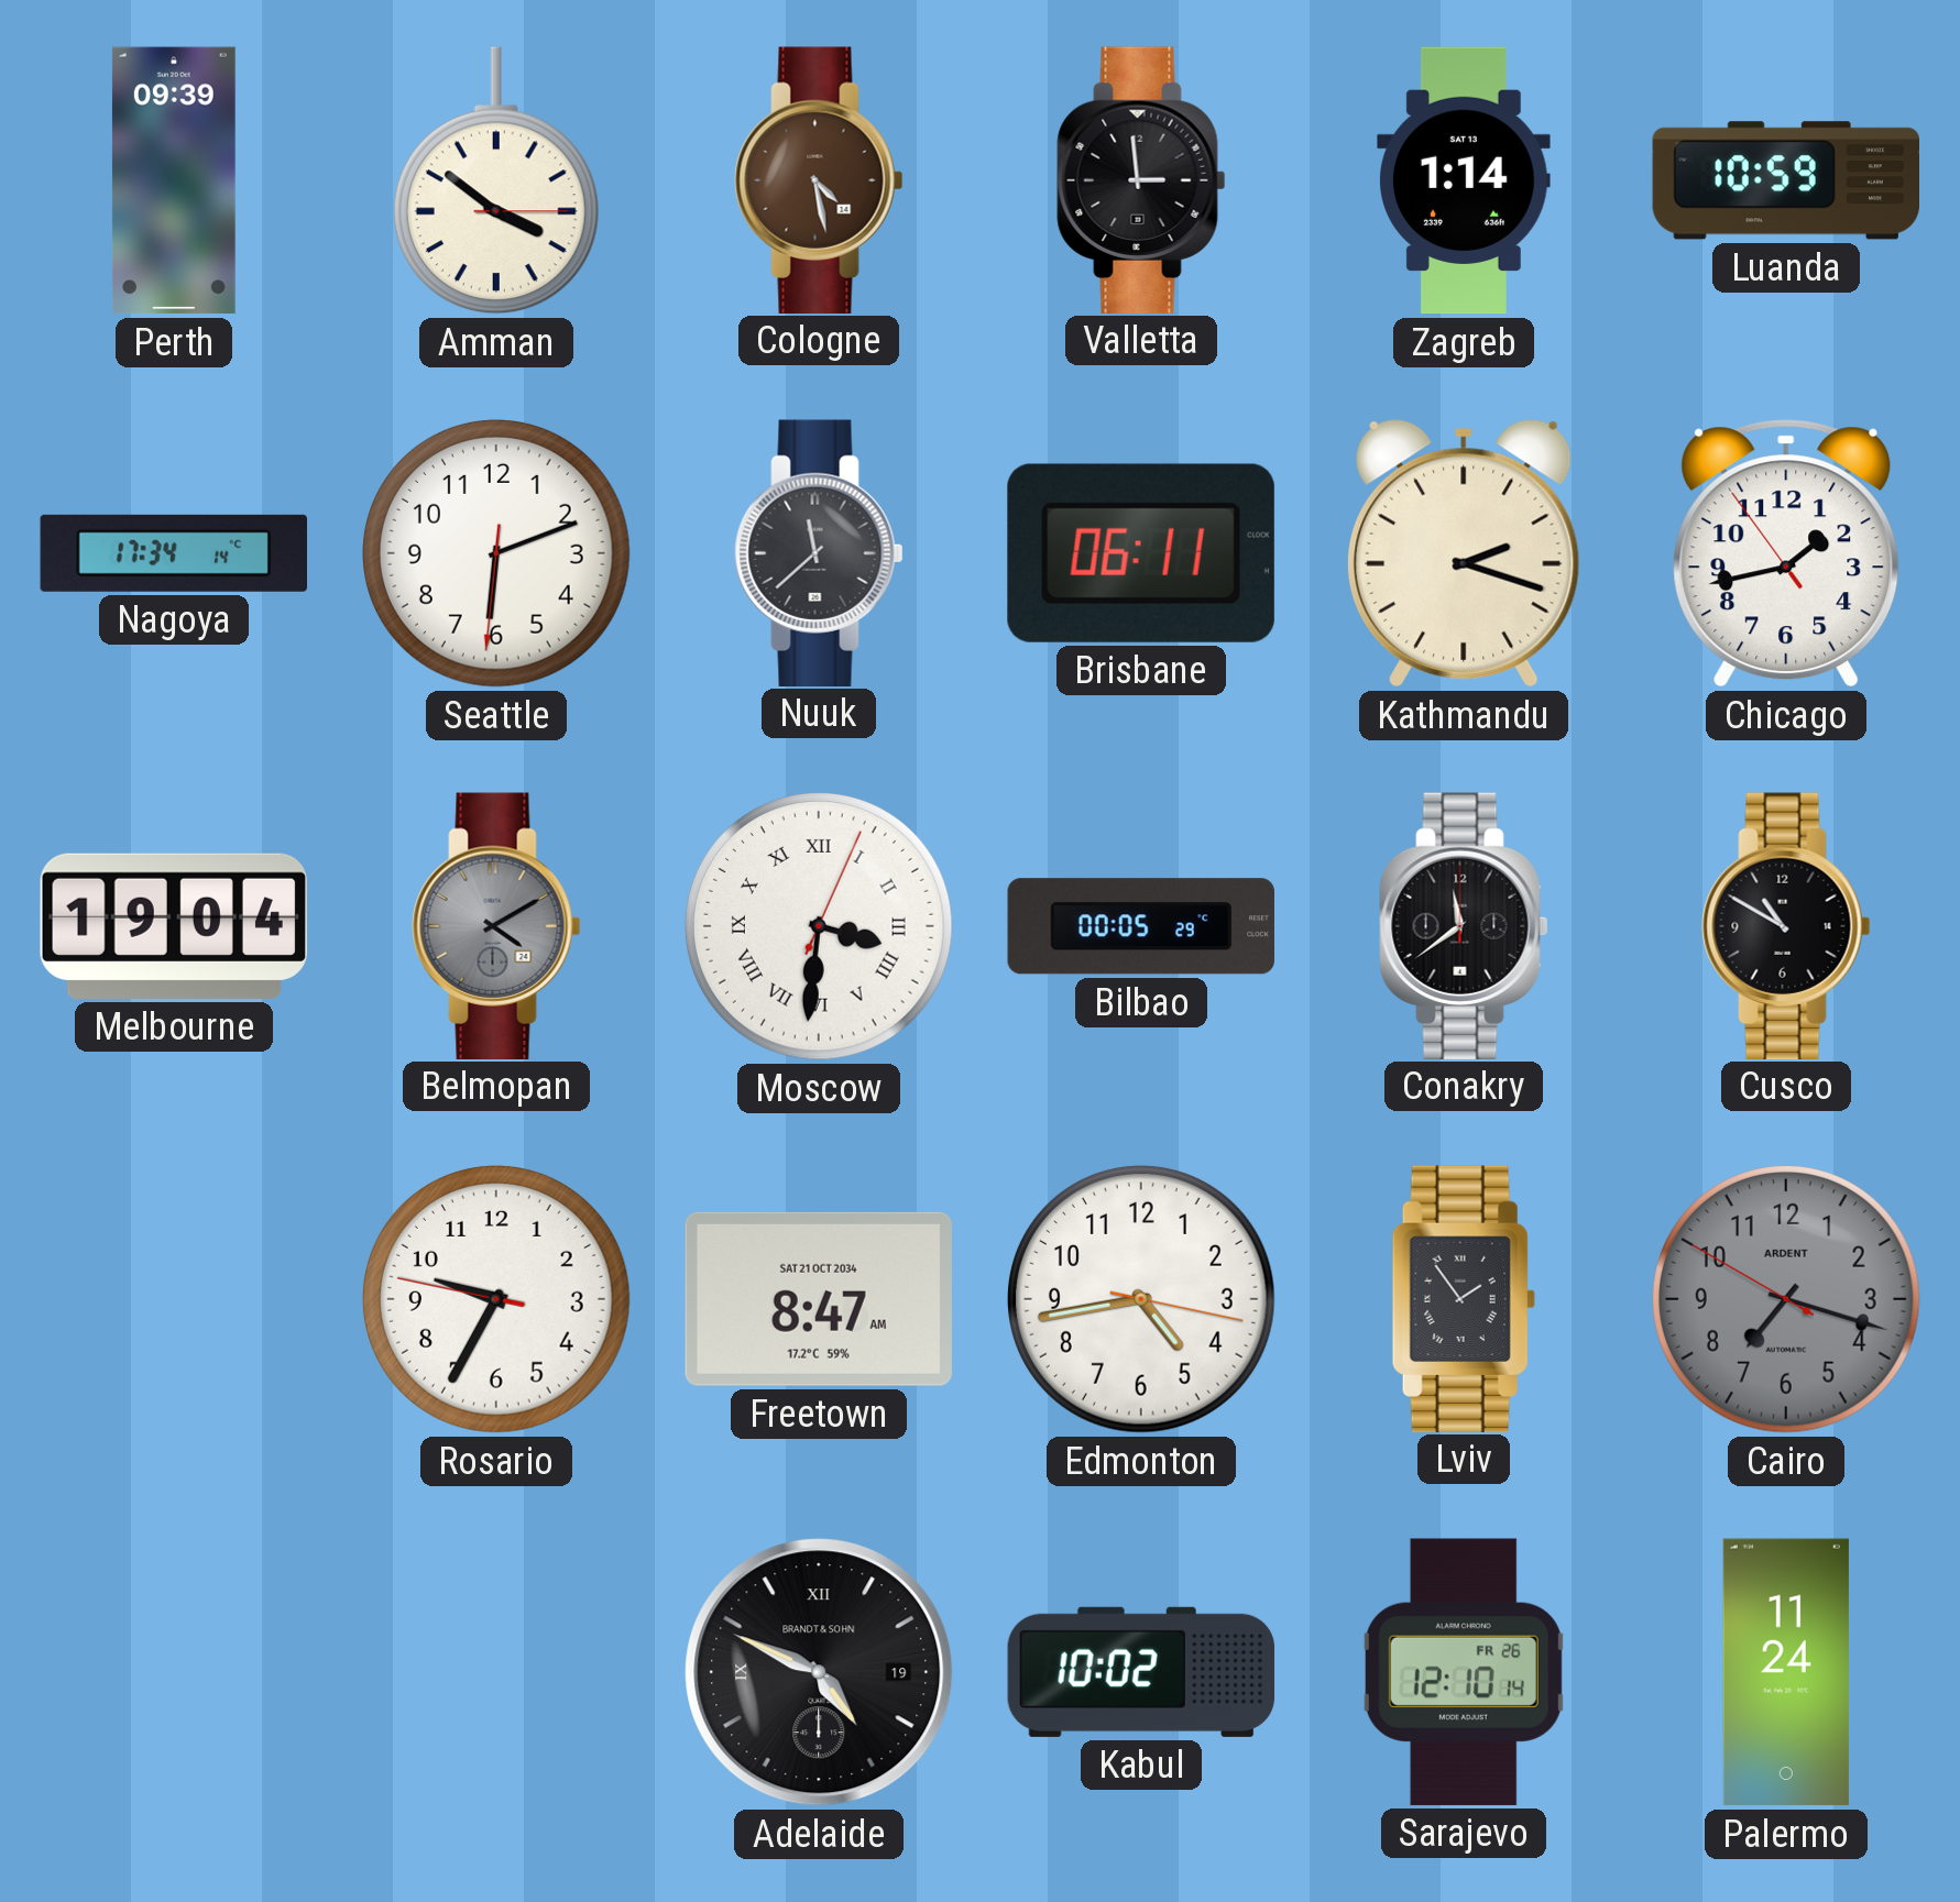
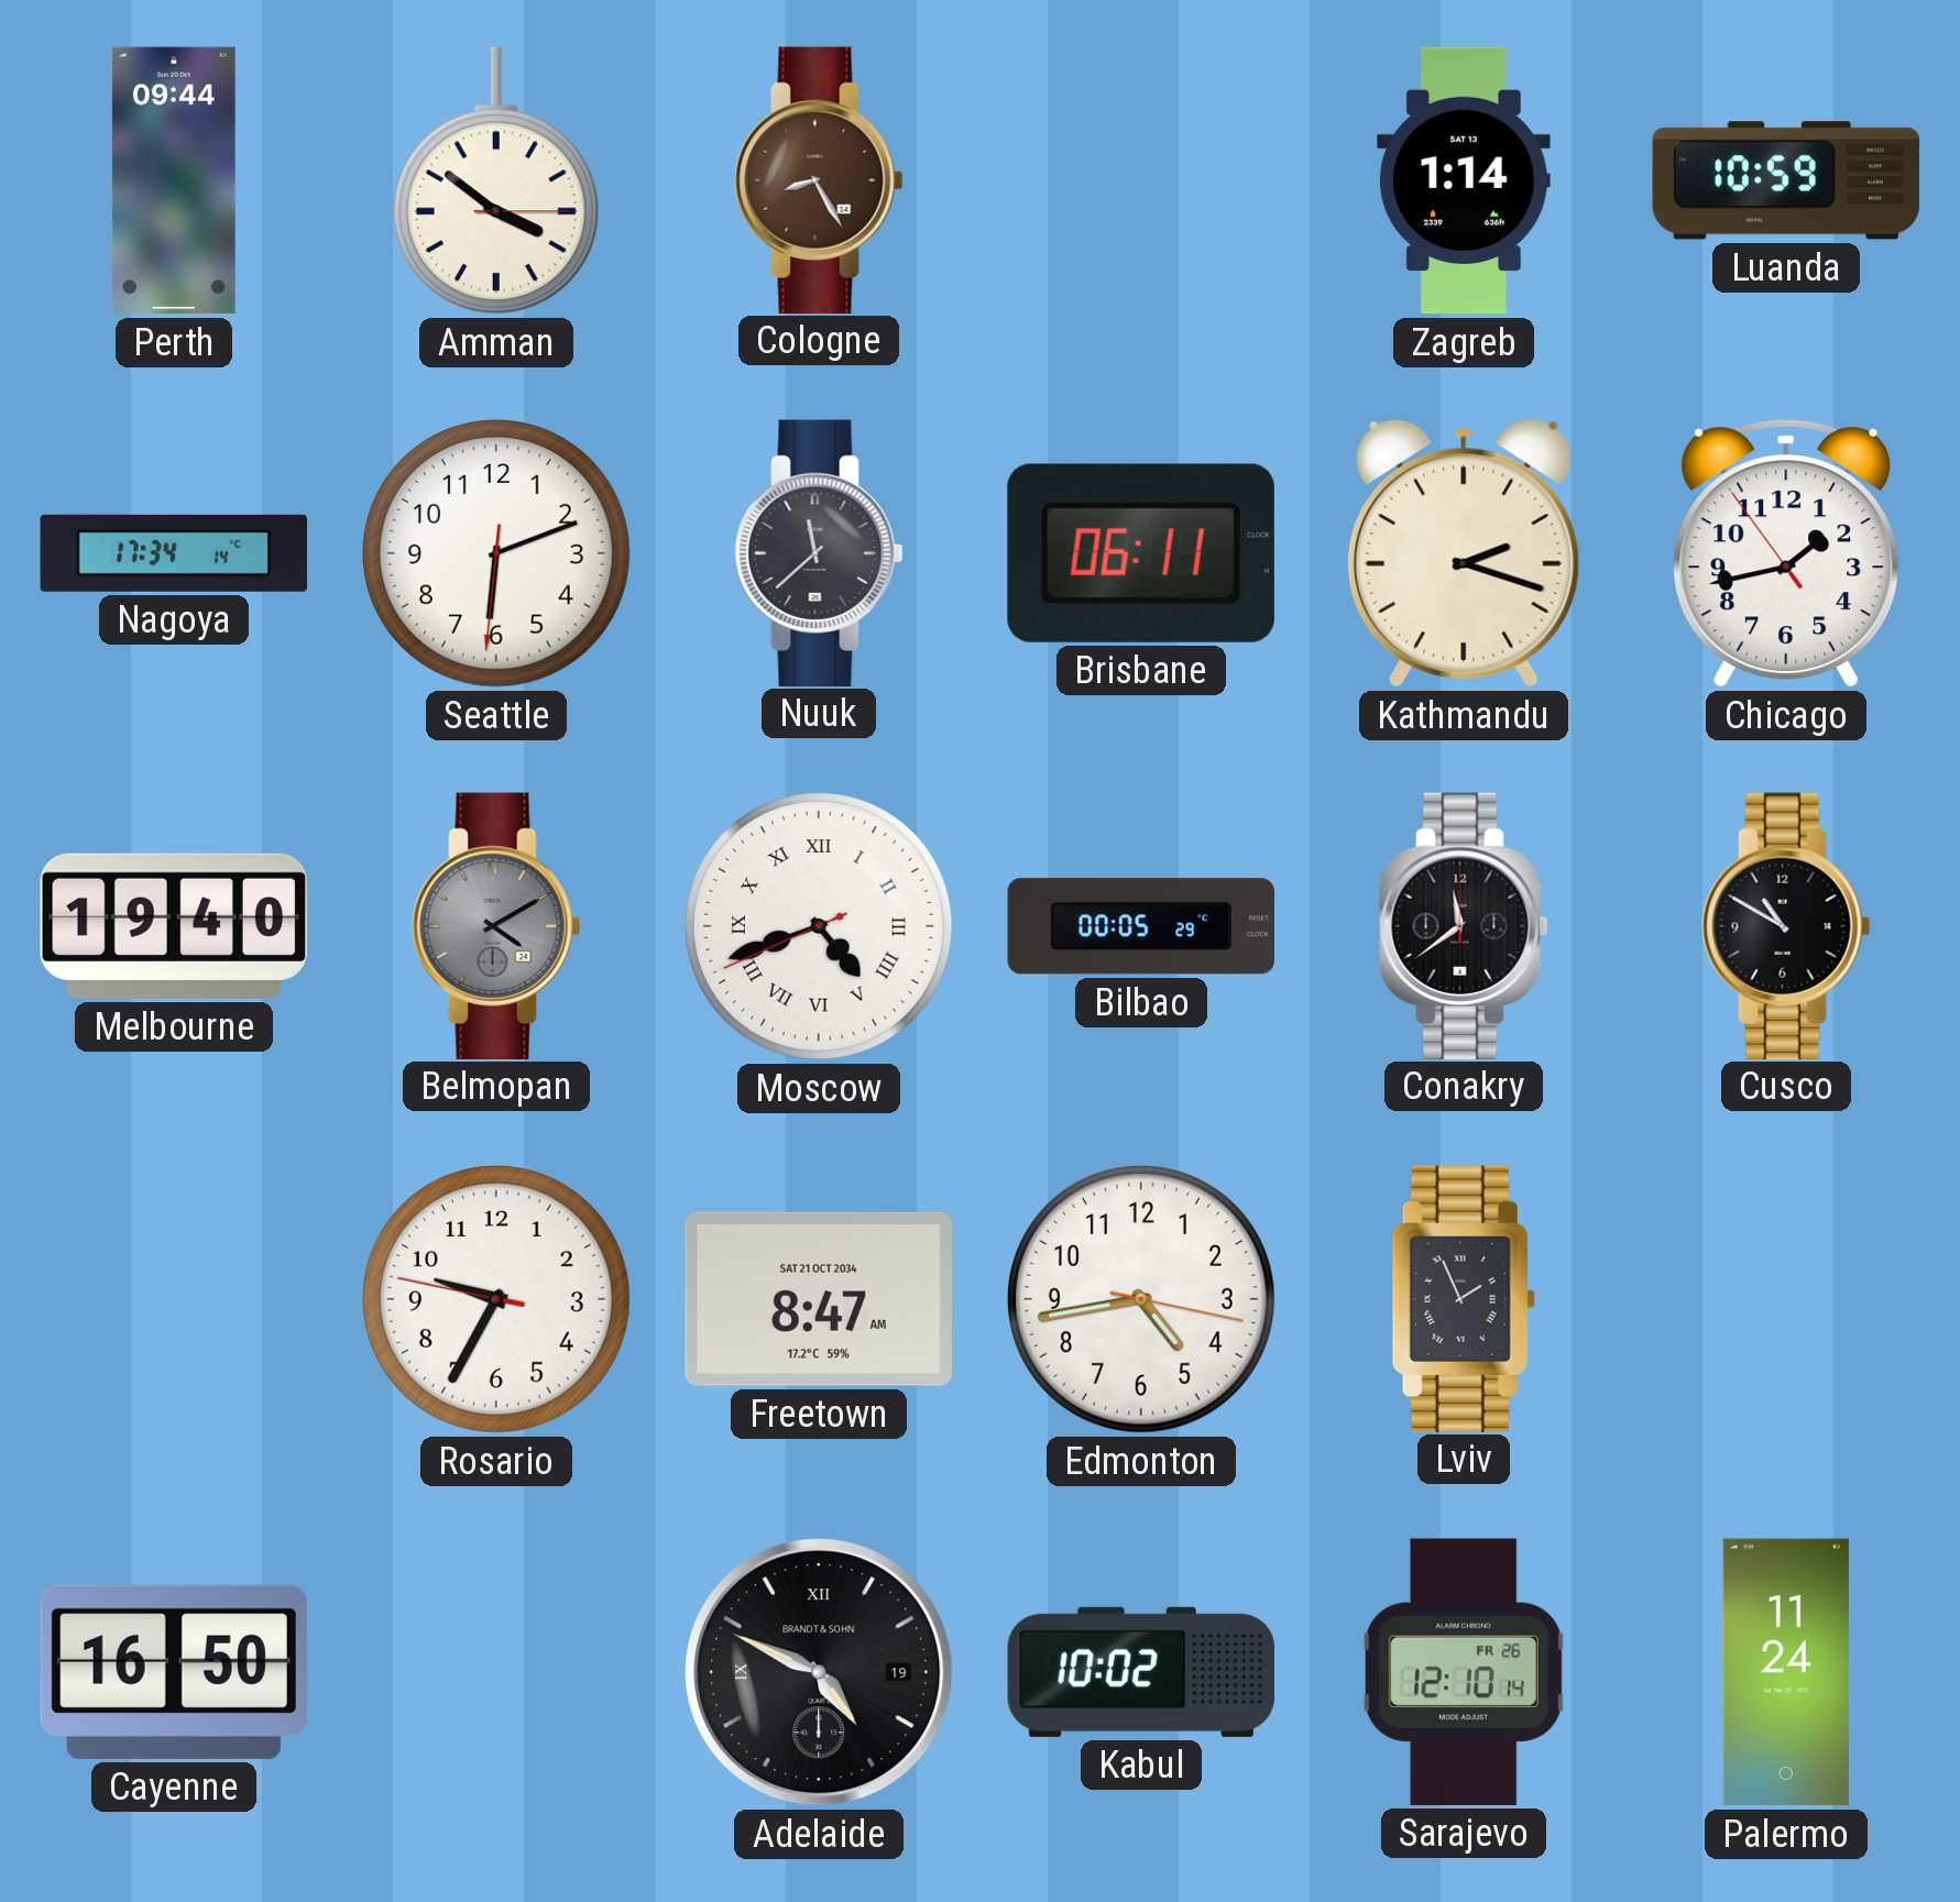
Perth: 09:39 -> 09:44
Cologne: 4:28 -> 8:25
Valletta: 2:59 -> none
Melbourne: 19:04 -> 19:40
Moscow: 3:31 -> 4:41
Lviv: 1:54 -> 1:56
Cairo: 7:17 -> none
Cayenne: none -> 16:50
